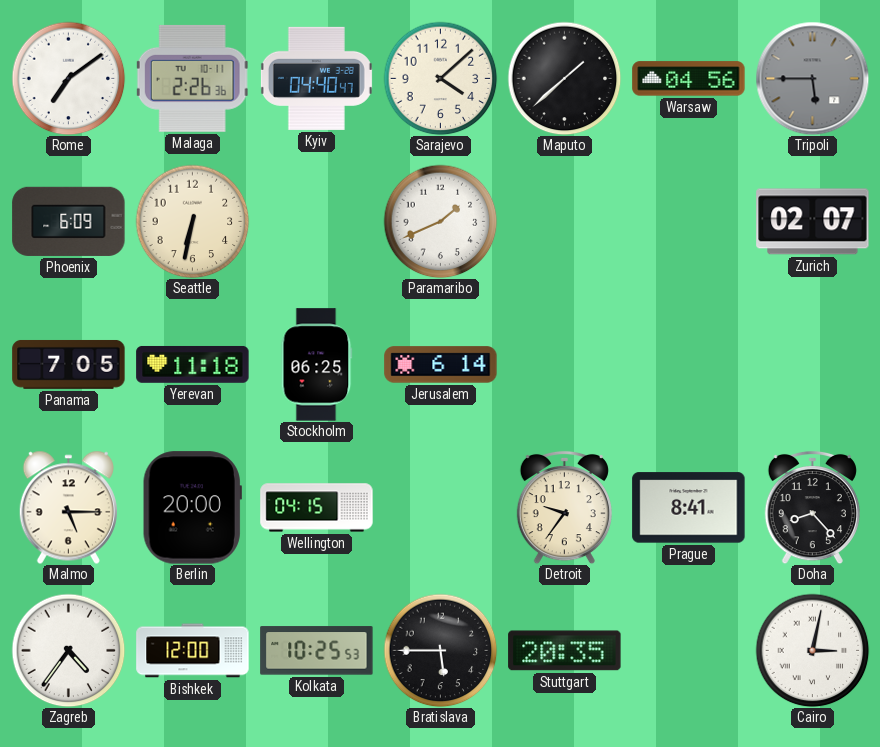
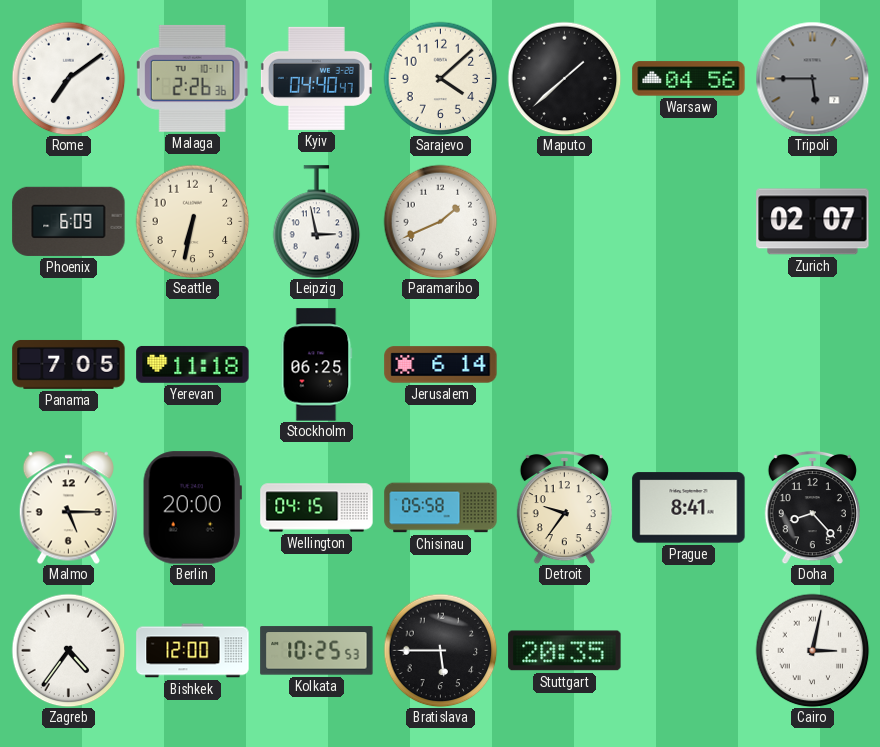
Leipzig: none -> 2:58
Chisinau: none -> 05:58
